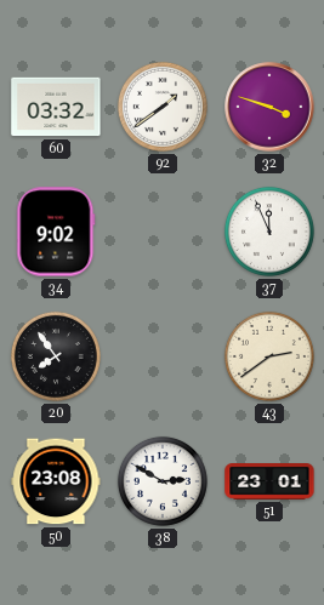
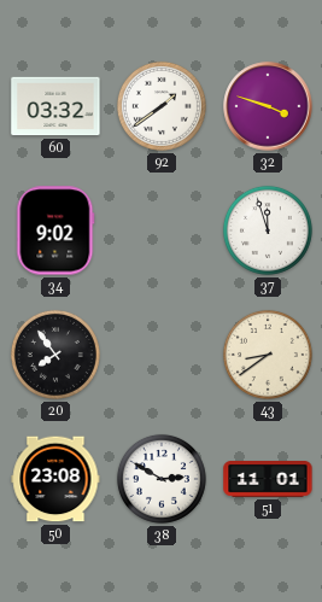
37: 11:56 -> 11:57
43: 2:39 -> 8:39
51: 23:01 -> 11:01
